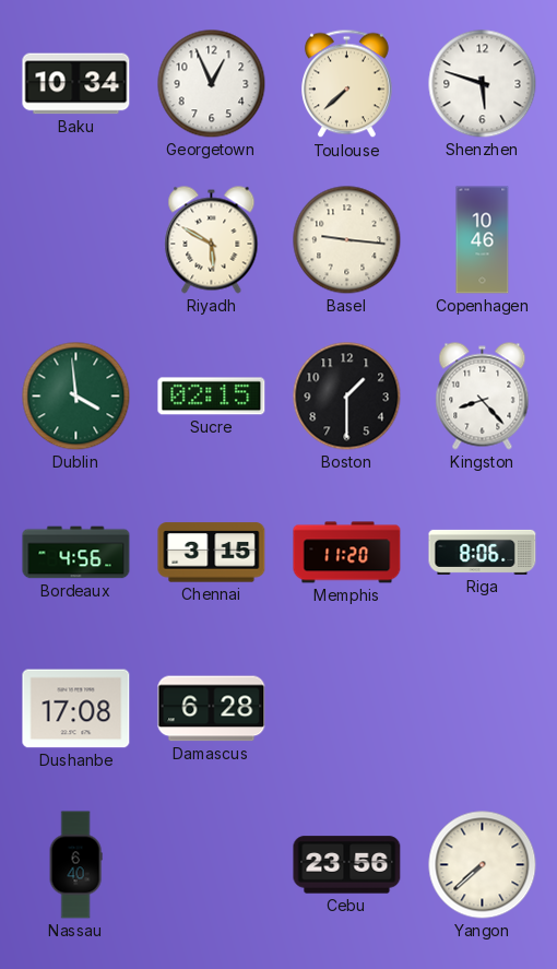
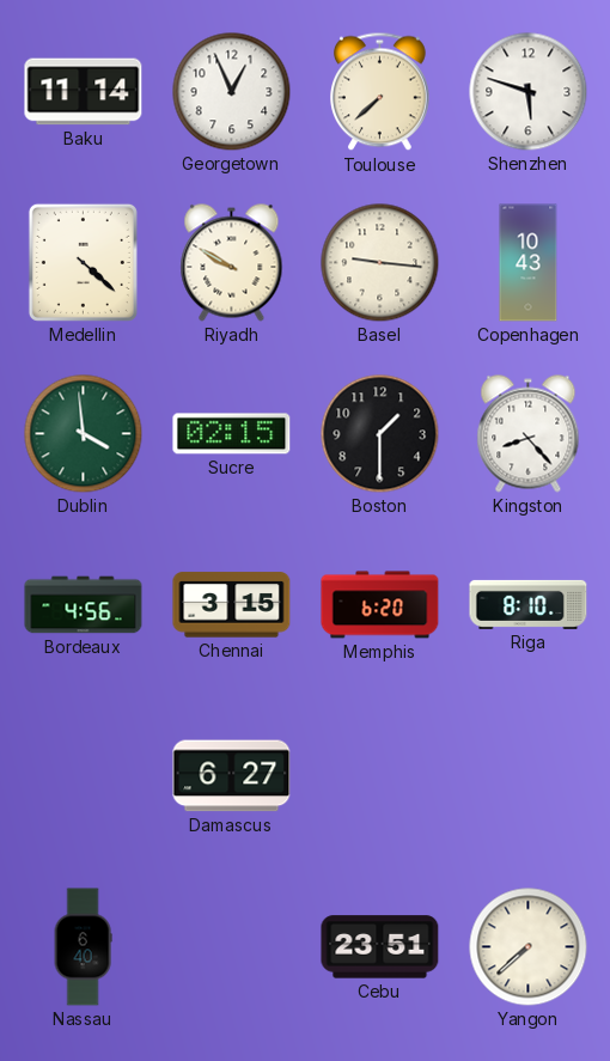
Baku: 10:34 -> 11:14
Medellin: none -> 4:22
Riyadh: 5:50 -> 9:50
Copenhagen: 10:46 -> 10:43
Memphis: 11:20 -> 6:20
Riga: 8:06 -> 8:10
Dushanbe: 17:08 -> none
Damascus: 6:28 -> 6:27
Cebu: 23:56 -> 23:51
